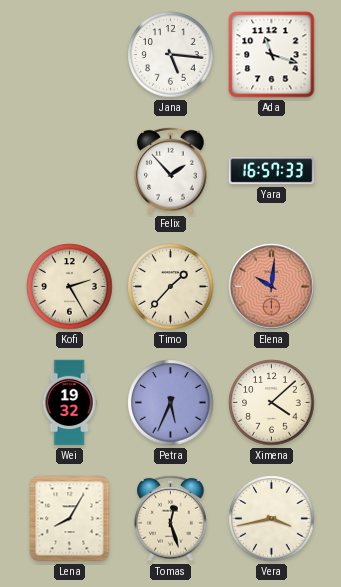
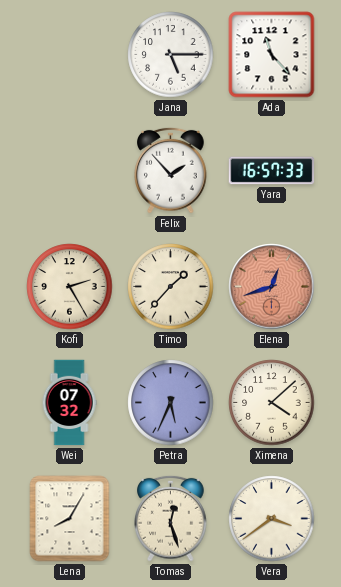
Jana: 5:16 -> 5:15
Ada: 11:18 -> 11:23
Elena: 10:01 -> 12:42
Wei: 19:32 -> 07:32
Vera: 3:43 -> 3:39
